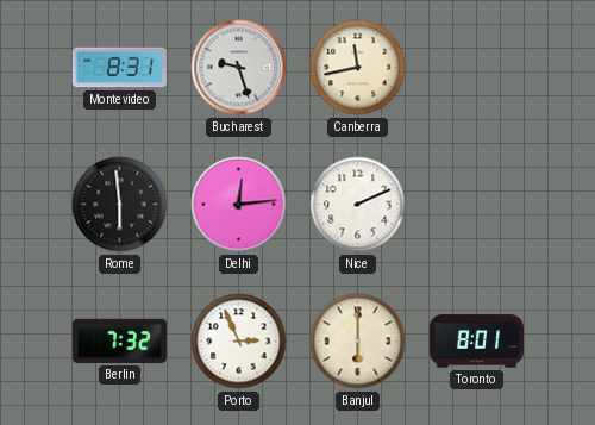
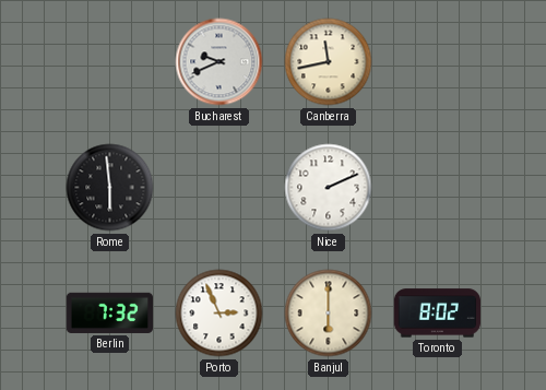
Montevideo: 8:31 -> none
Bucharest: 9:27 -> 9:41
Delhi: 12:14 -> none
Toronto: 8:01 -> 8:02
